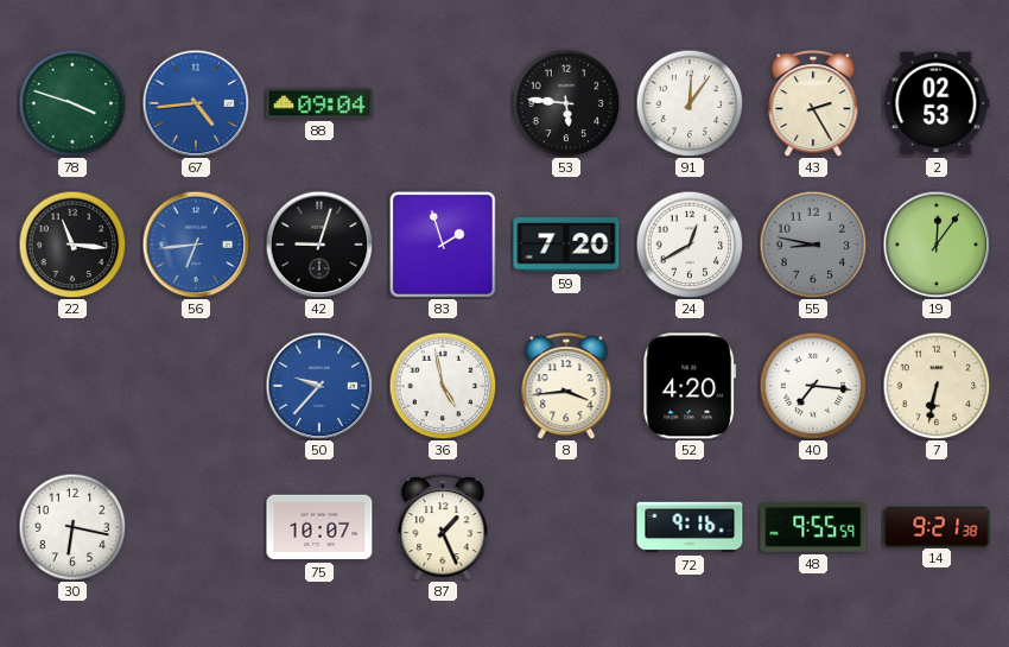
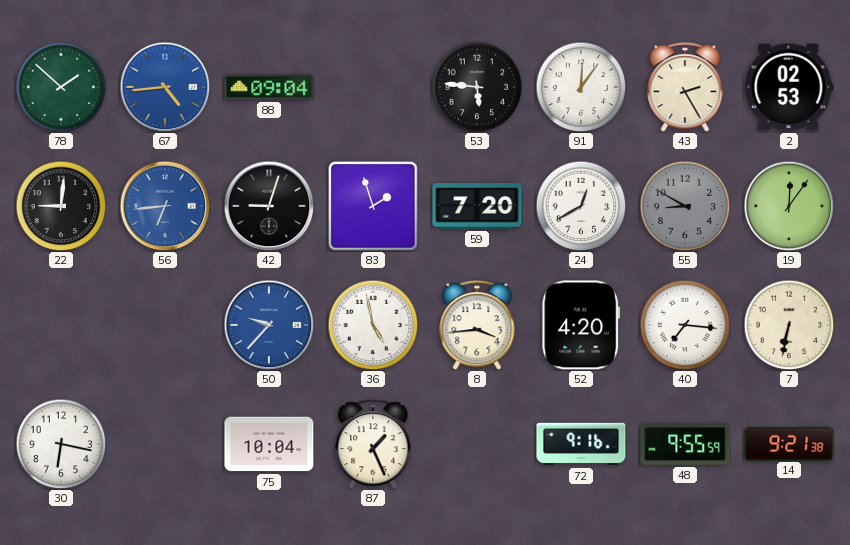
78: 3:48 -> 1:52
22: 11:16 -> 9:01
55: 8:47 -> 8:50
75: 10:07 -> 10:04
